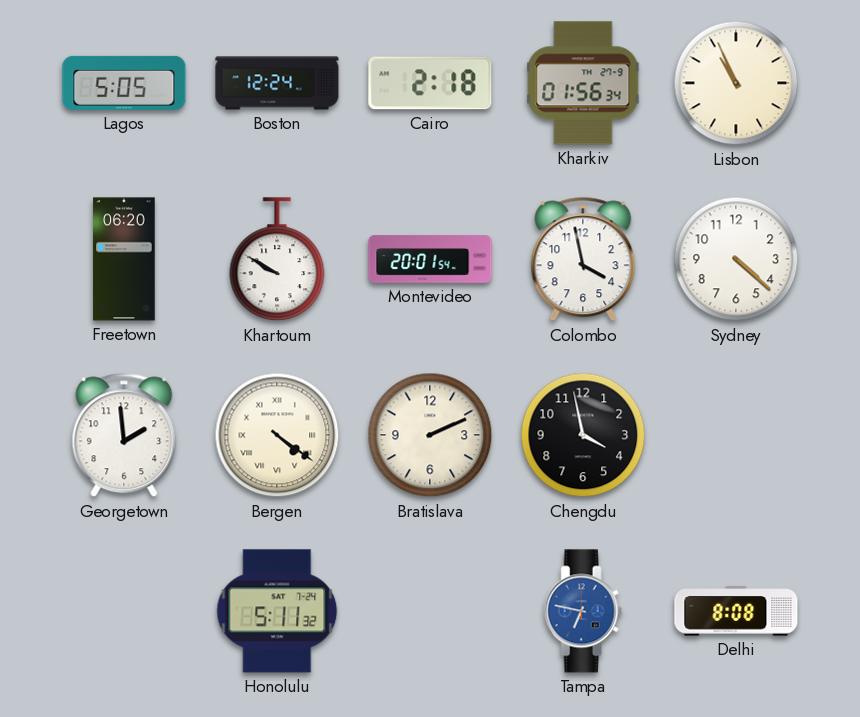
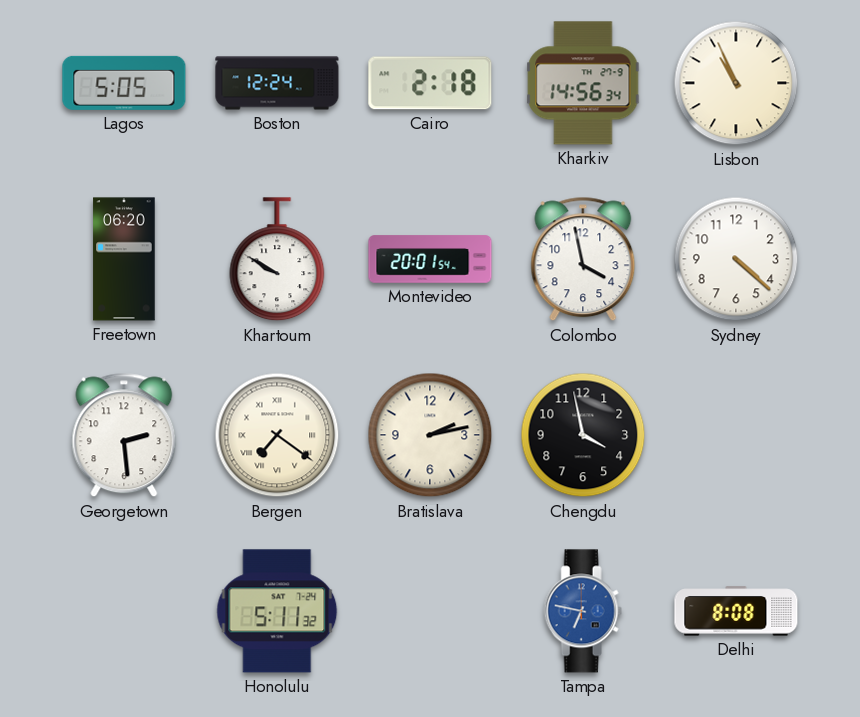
Kharkiv: 01:56 -> 14:56
Georgetown: 1:59 -> 2:29
Bergen: 4:21 -> 7:21
Bratislava: 2:11 -> 2:13
